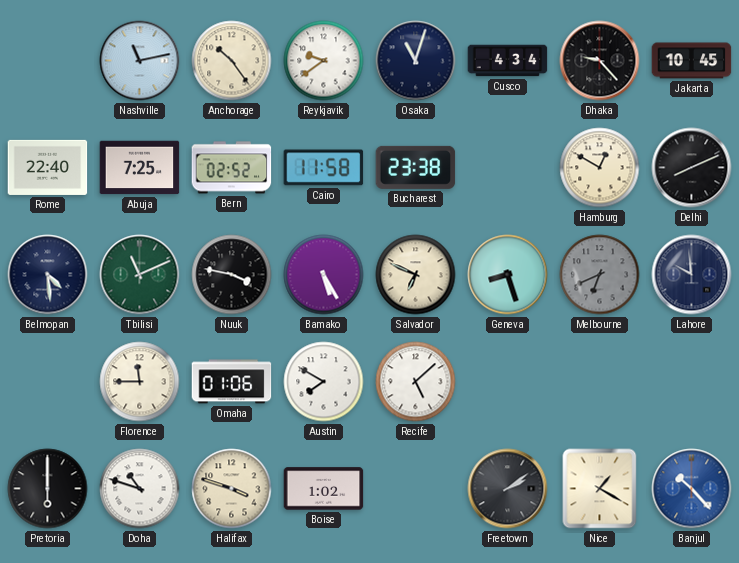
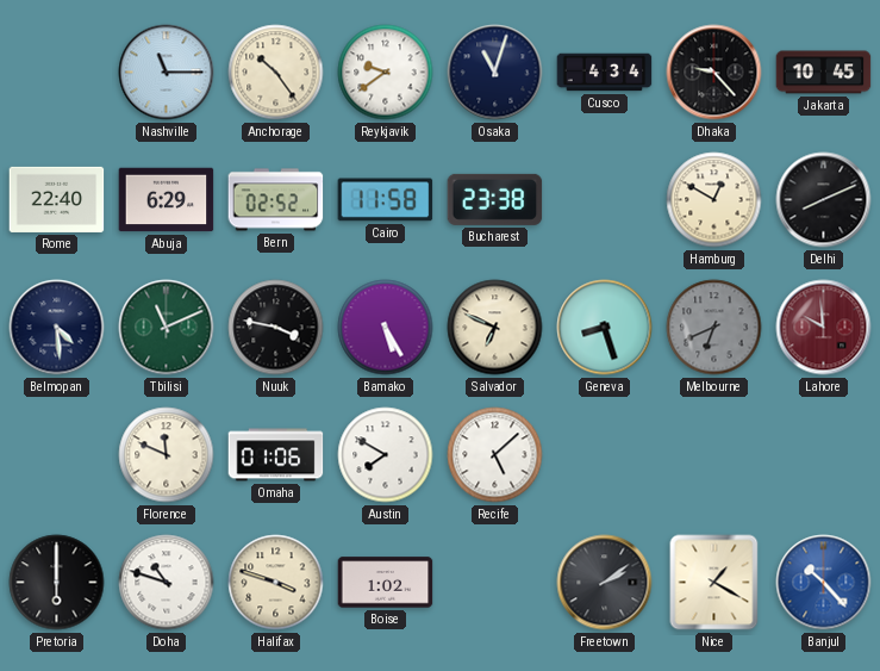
Nashville: 11:13 -> 11:15
Abuja: 7:25 -> 6:29
Lahore dial: navy -> burgundy
Florence: 11:45 -> 11:49
